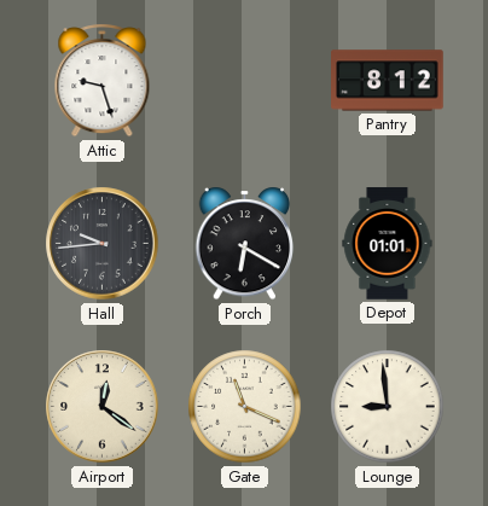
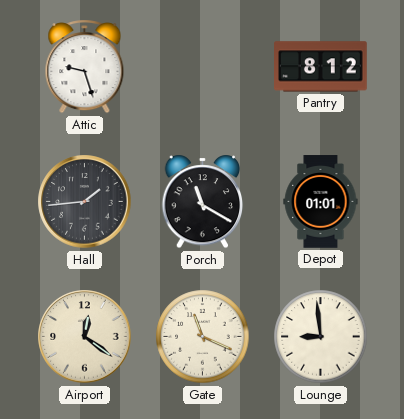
Hall: 9:44 -> 1:44
Porch: 6:20 -> 11:20
